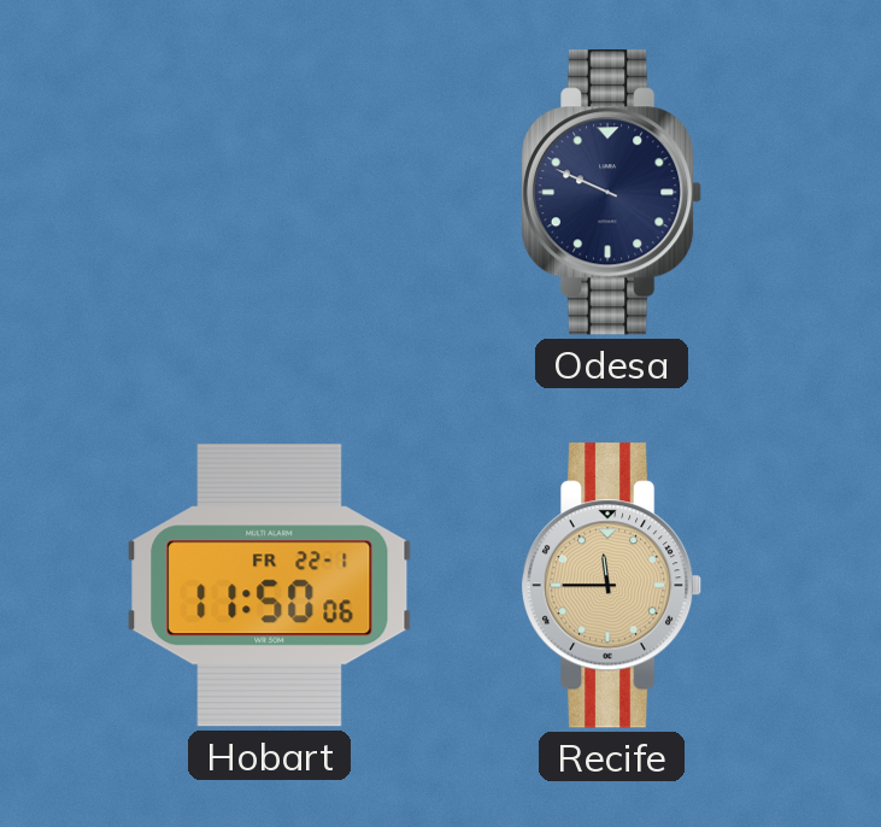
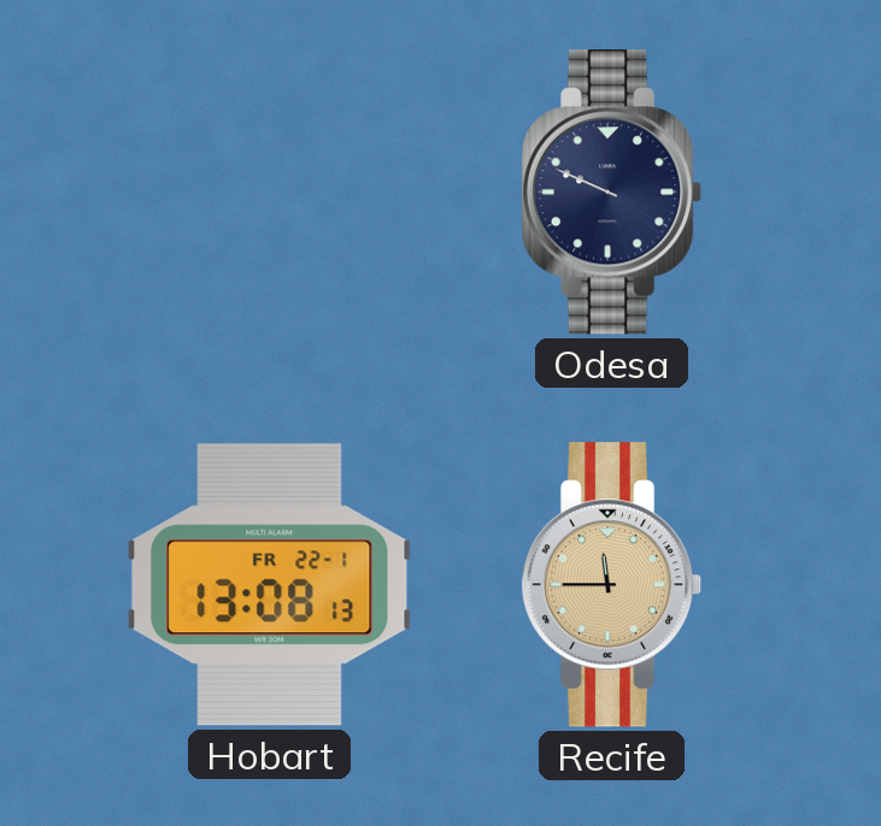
Hobart: 11:50 -> 13:08
